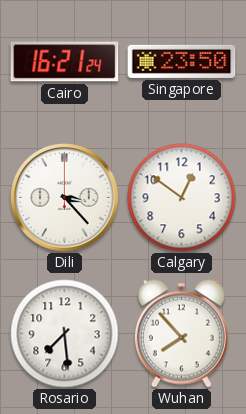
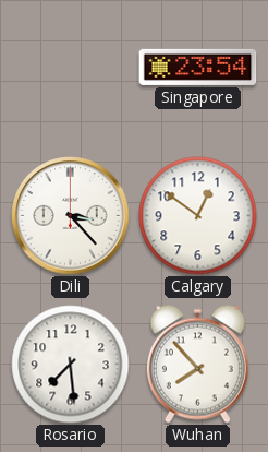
Cairo: 16:21 -> none
Singapore: 23:50 -> 23:54
